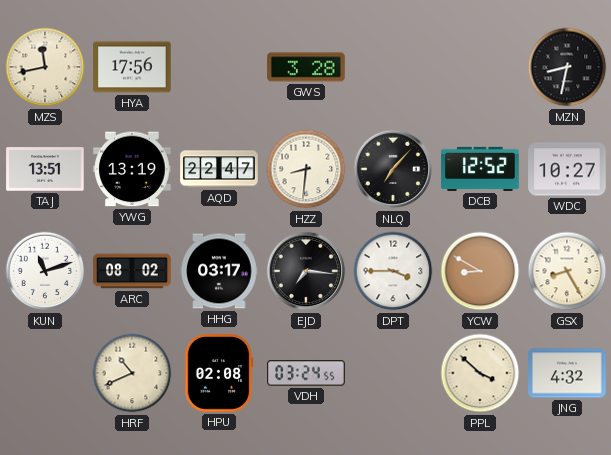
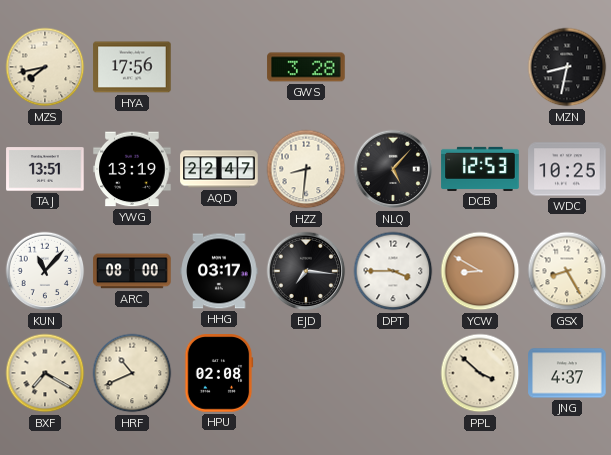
MZS: 11:43 -> 7:43
NLQ: 7:07 -> 5:07
DCB: 12:52 -> 12:53
WDC: 10:27 -> 10:25
KUN: 11:12 -> 11:07
ARC: 08:02 -> 08:00
BXF: none -> 7:20
VDH: 03:24 -> none
JNG: 4:32 -> 4:37
